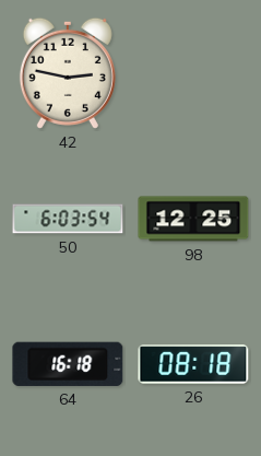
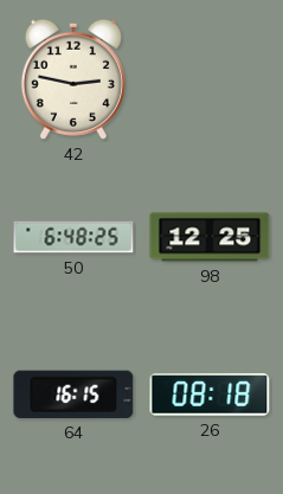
50: 6:03 -> 6:48
64: 16:18 -> 16:15
